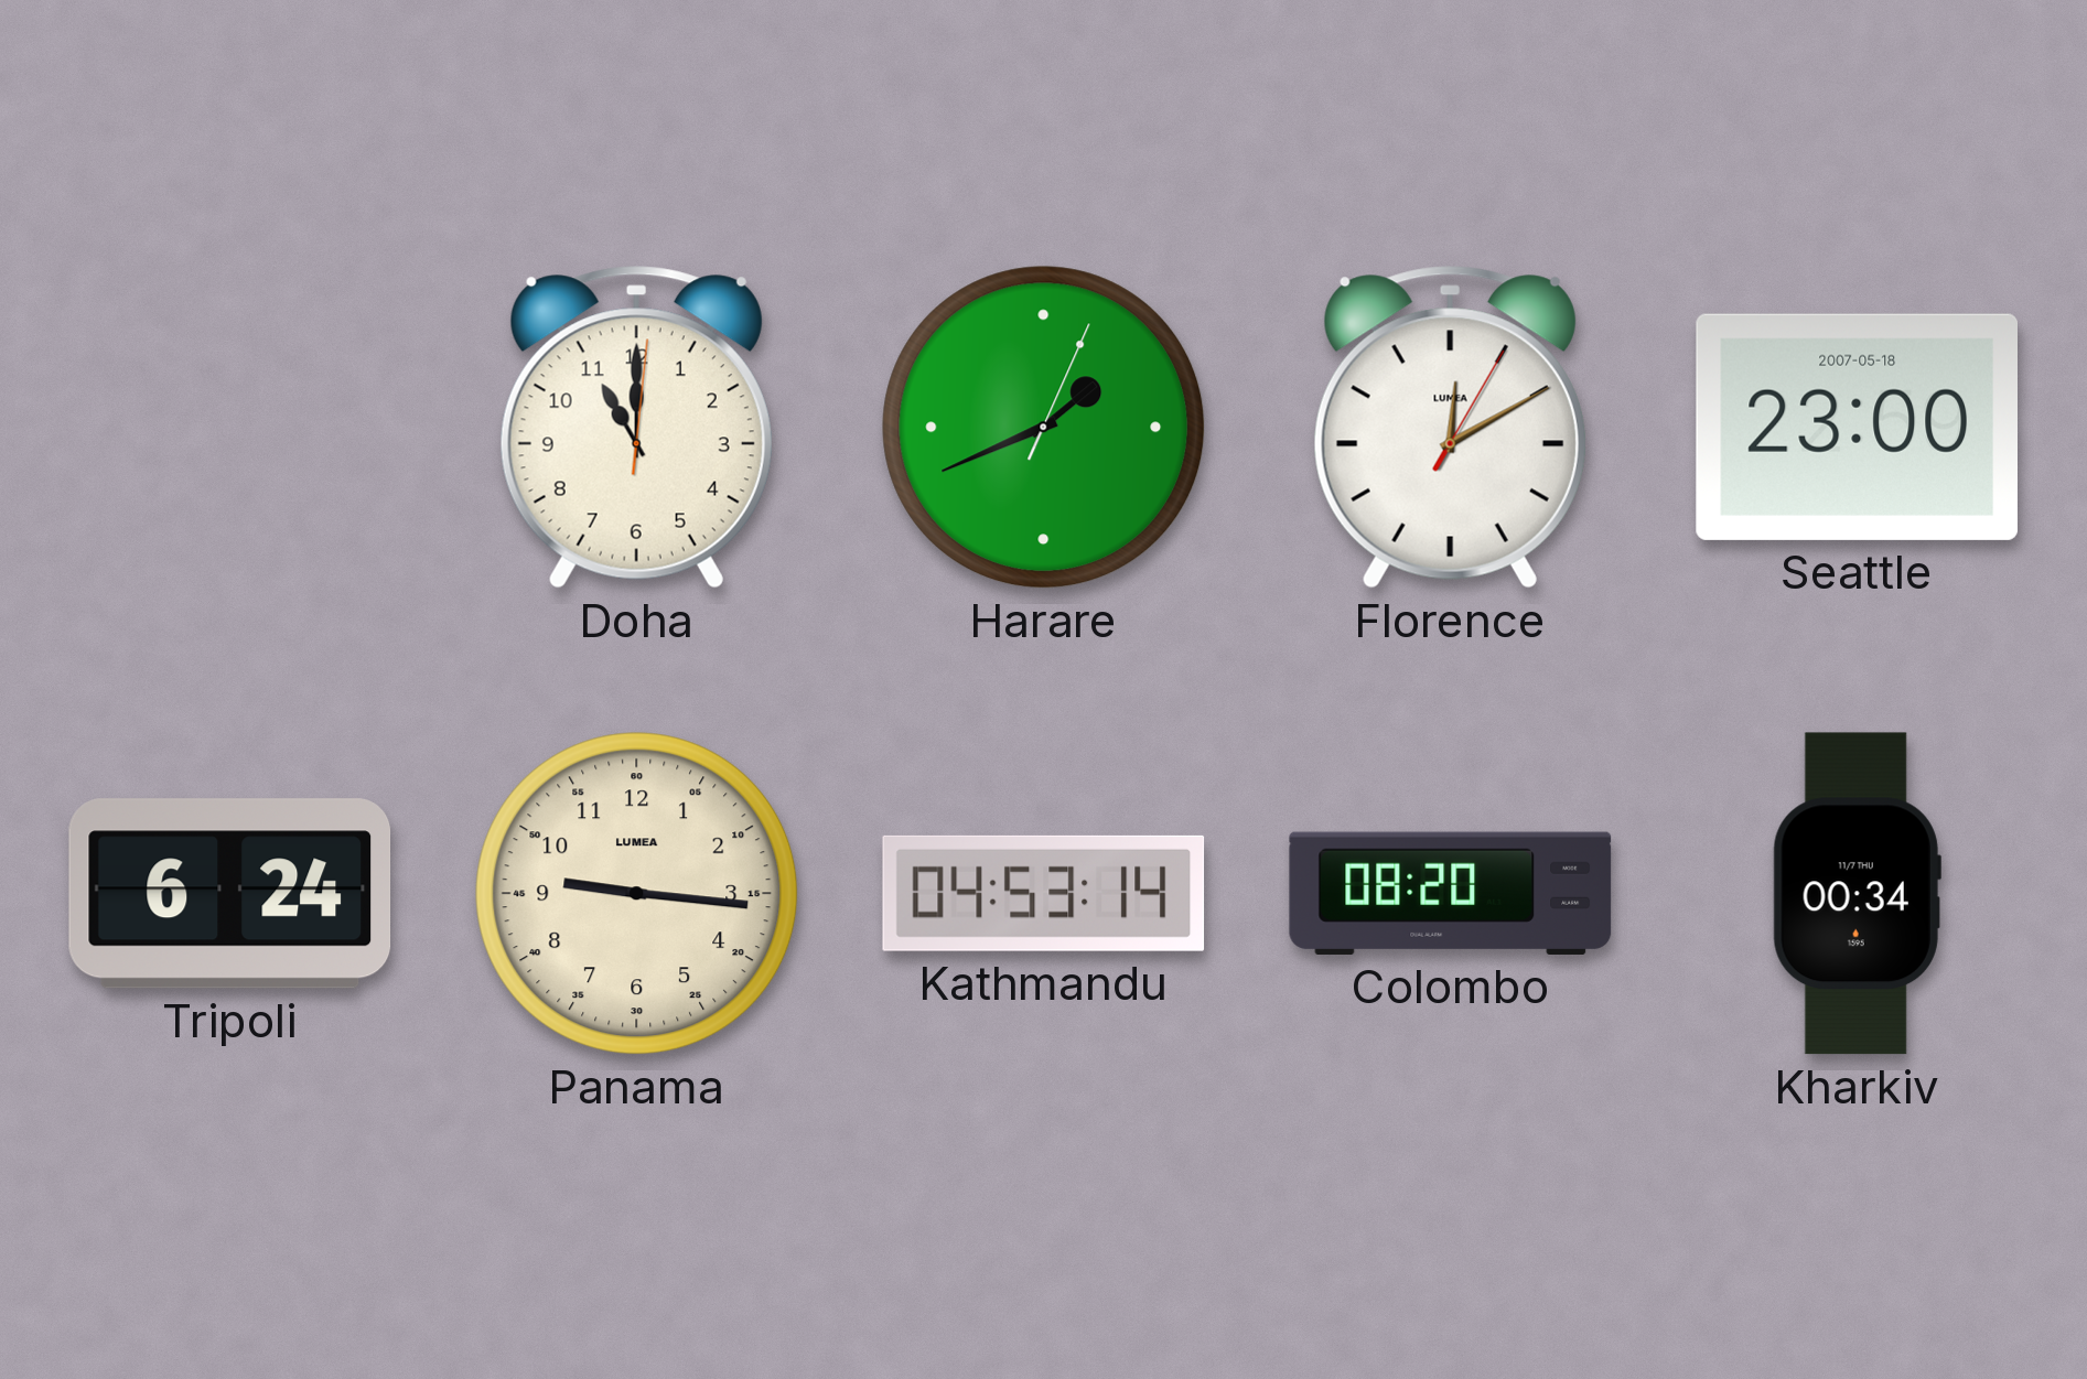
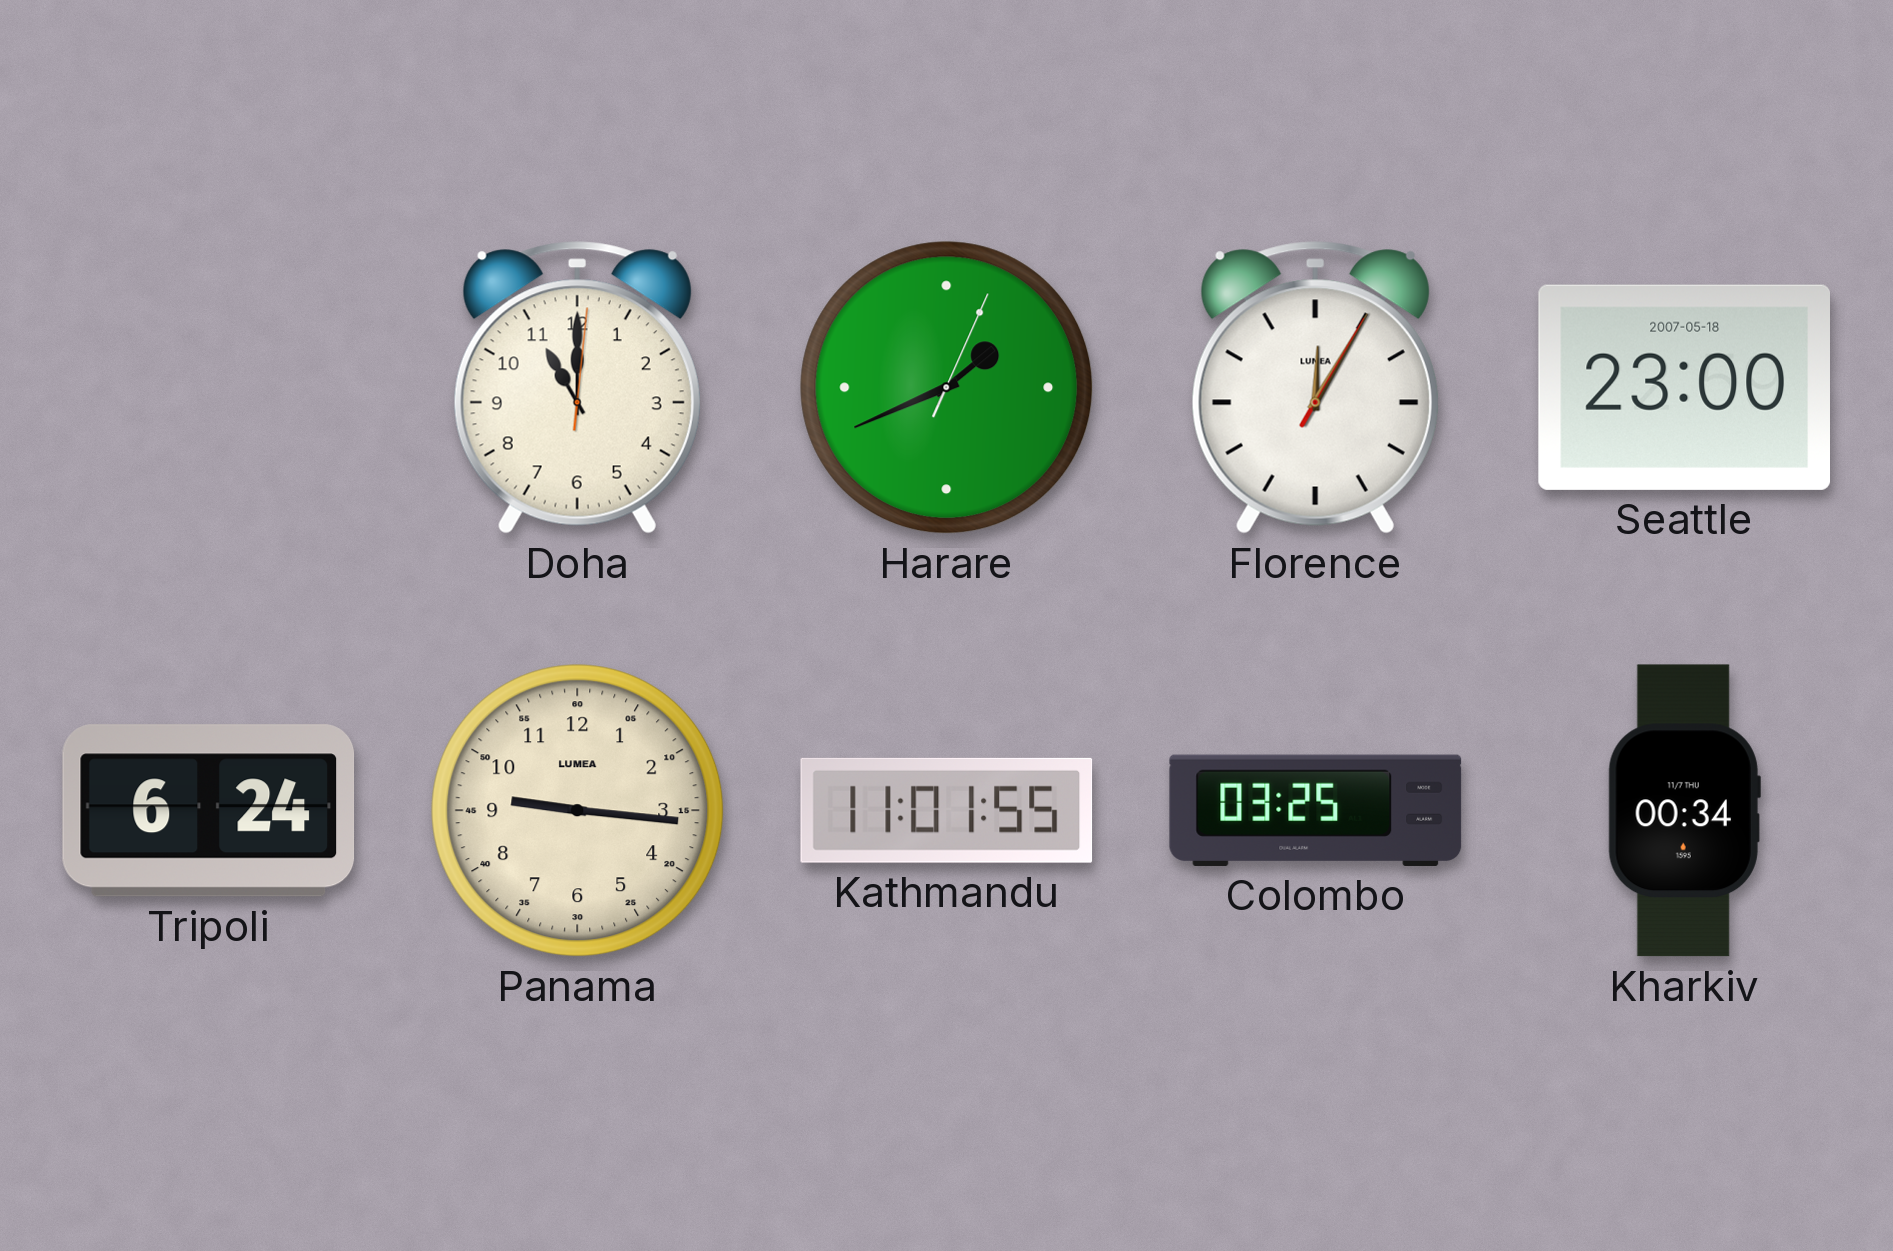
Florence: 12:10 -> 12:05
Kathmandu: 04:53 -> 11:01
Colombo: 08:20 -> 03:25
